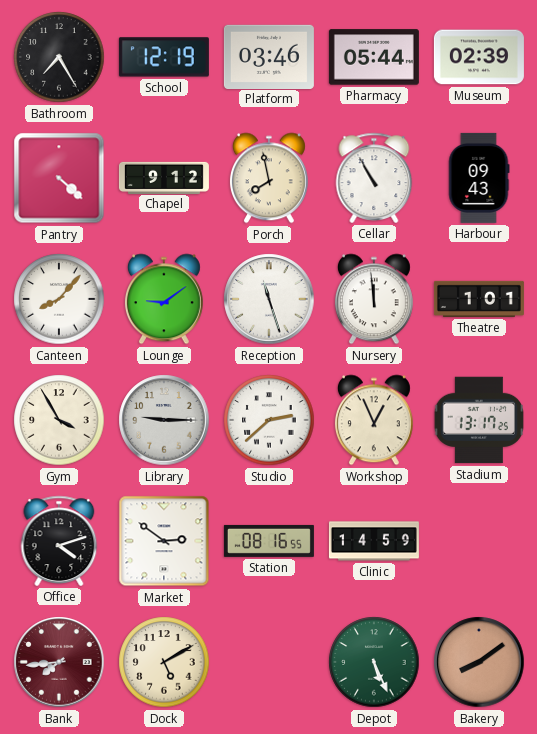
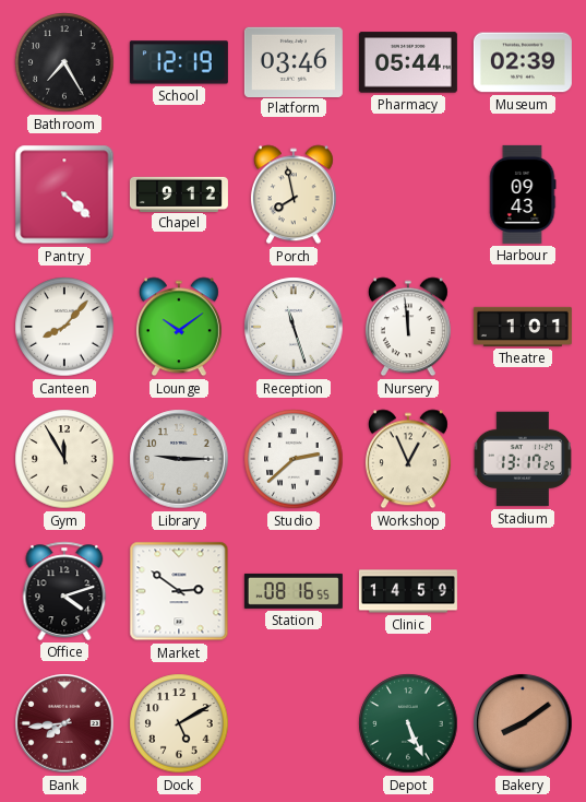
Cellar: 10:55 -> none
Lounge: 9:09 -> 10:09
Gym: 3:55 -> 11:55
